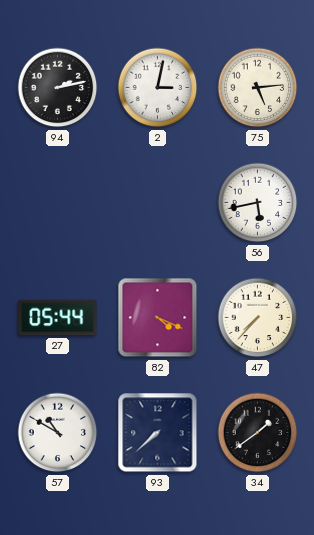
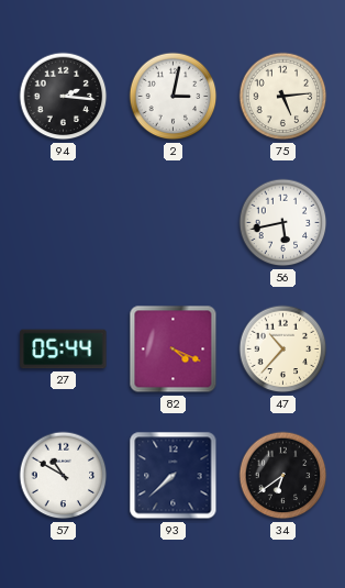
94: 2:13 -> 2:16
47: 7:37 -> 10:37
34: 1:39 -> 6:39
